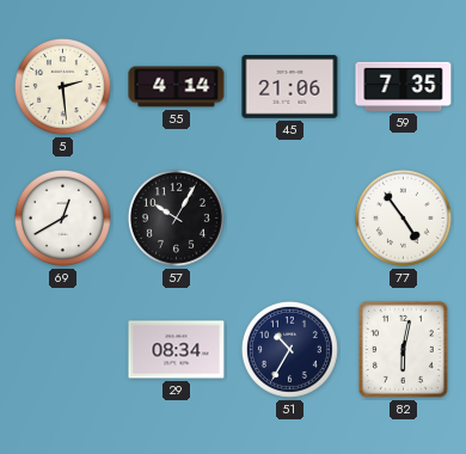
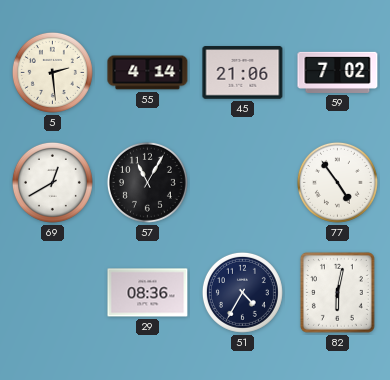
59: 7:35 -> 7:02
57: 10:05 -> 11:05
29: 08:34 -> 08:36
51: 10:35 -> 4:35
